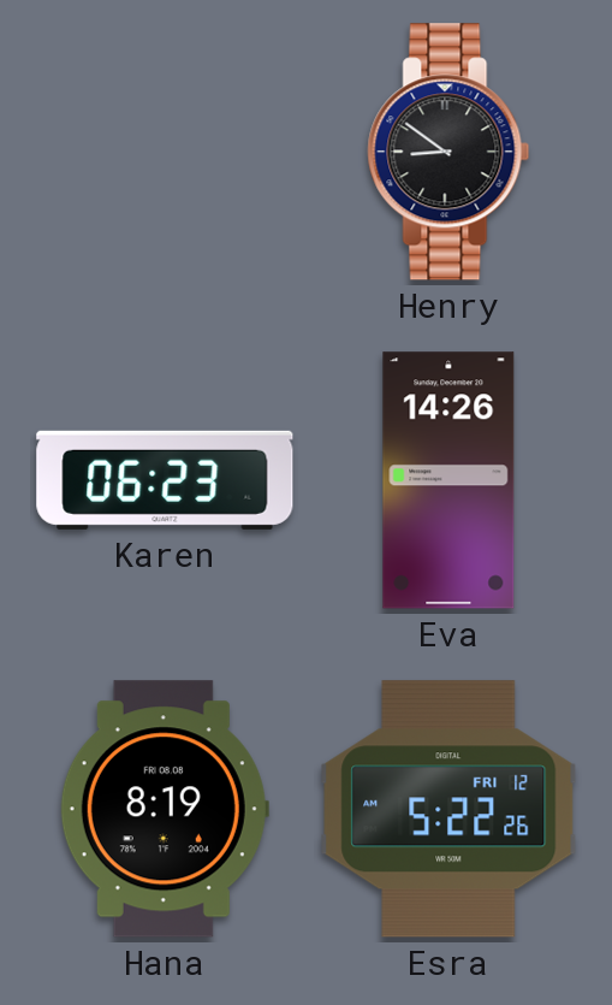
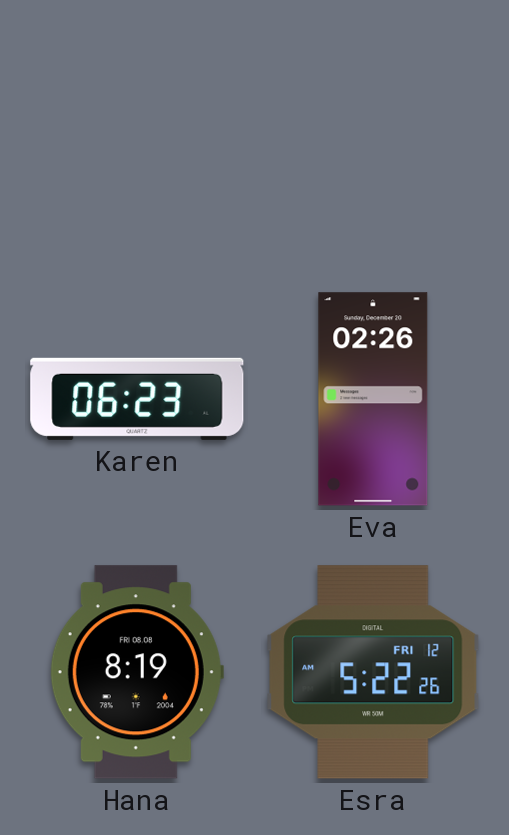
Henry: 8:51 -> none
Eva: 14:26 -> 02:26
